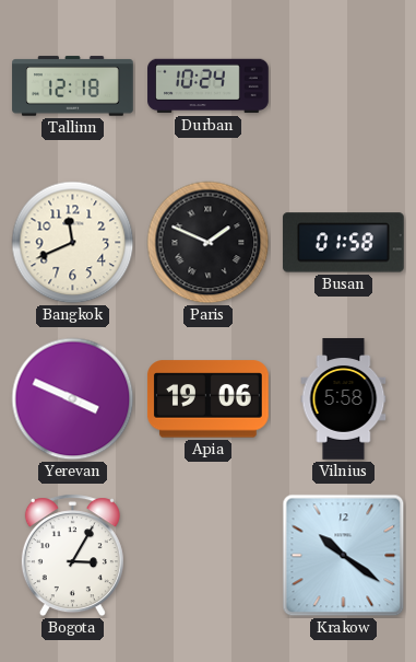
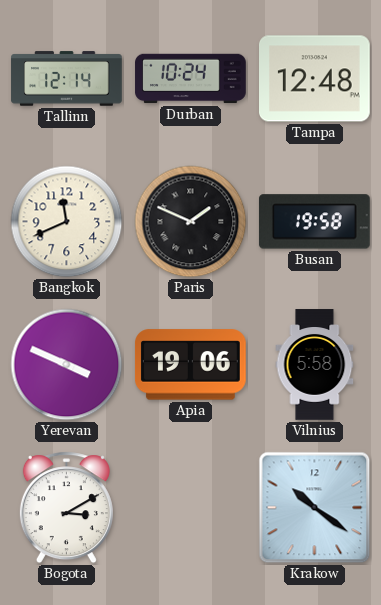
Tallinn: 12:18 -> 12:14
Tampa: none -> 12:48
Busan: 01:58 -> 19:58
Bogota: 3:05 -> 3:10
